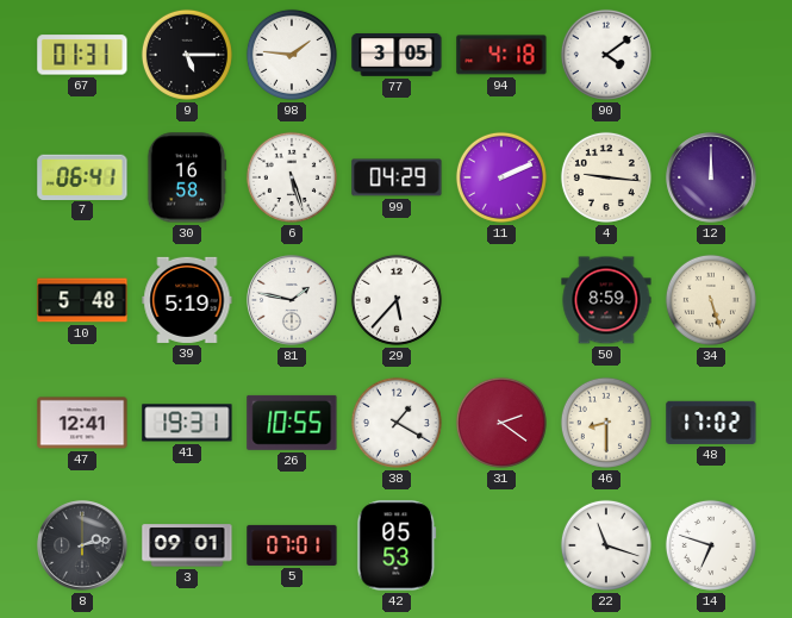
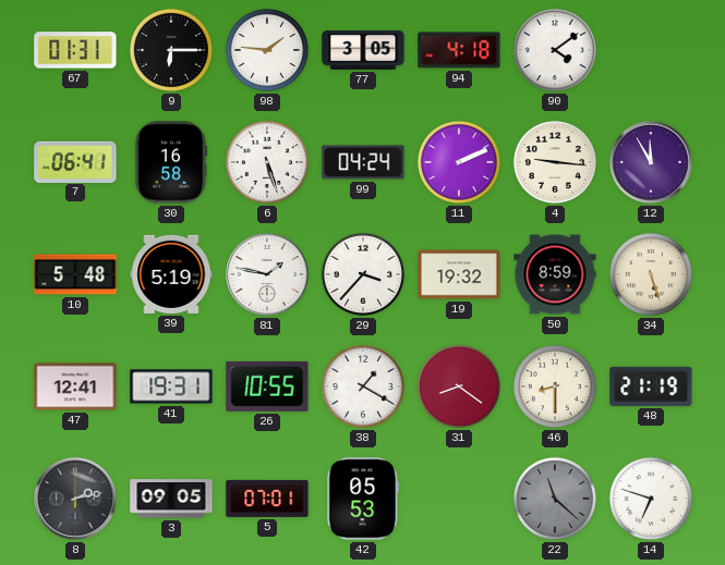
9: 5:15 -> 6:15
99: 04:29 -> 04:24
12: 12:00 -> 11:55
29: 5:37 -> 3:37
19: none -> 19:32
31: 2:21 -> 8:21
48: 17:02 -> 21:19
3: 09:01 -> 09:05
22: 11:18 -> 11:22
22 dial: white -> grey
